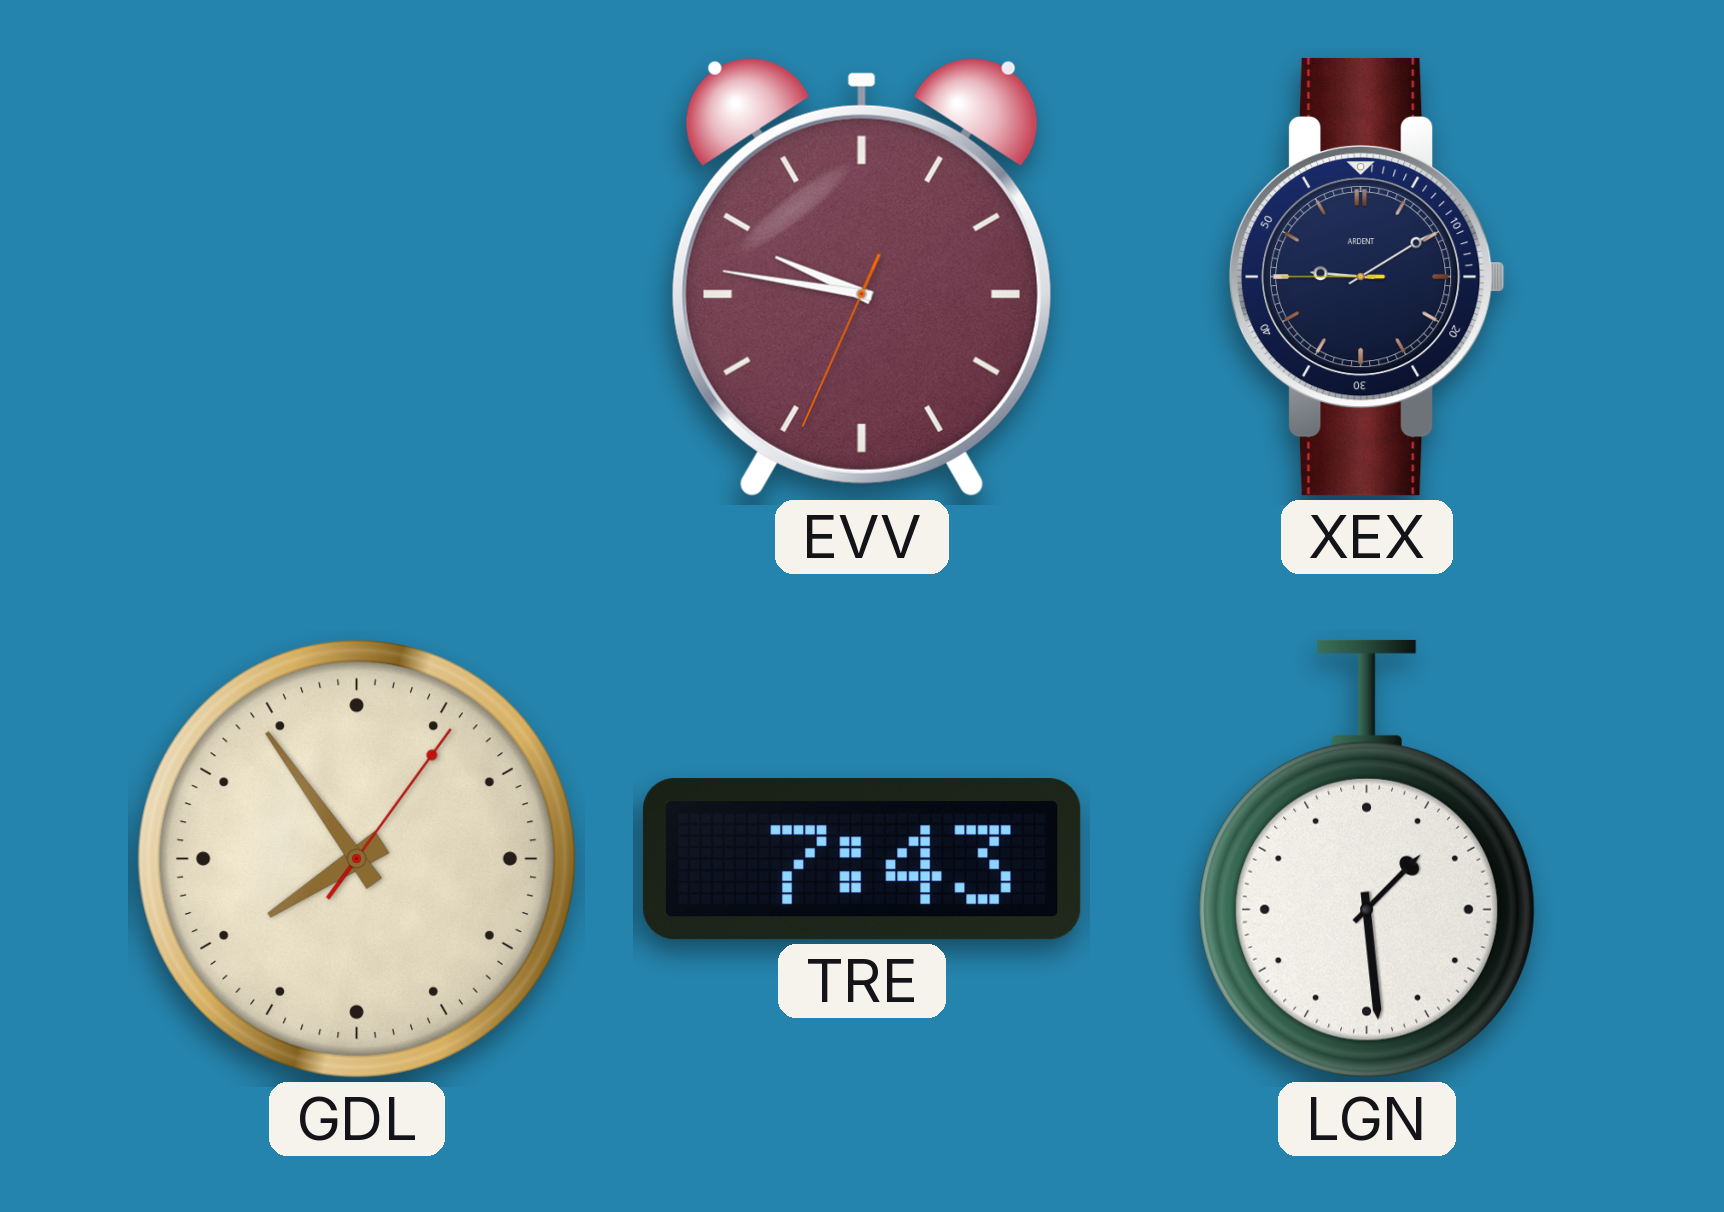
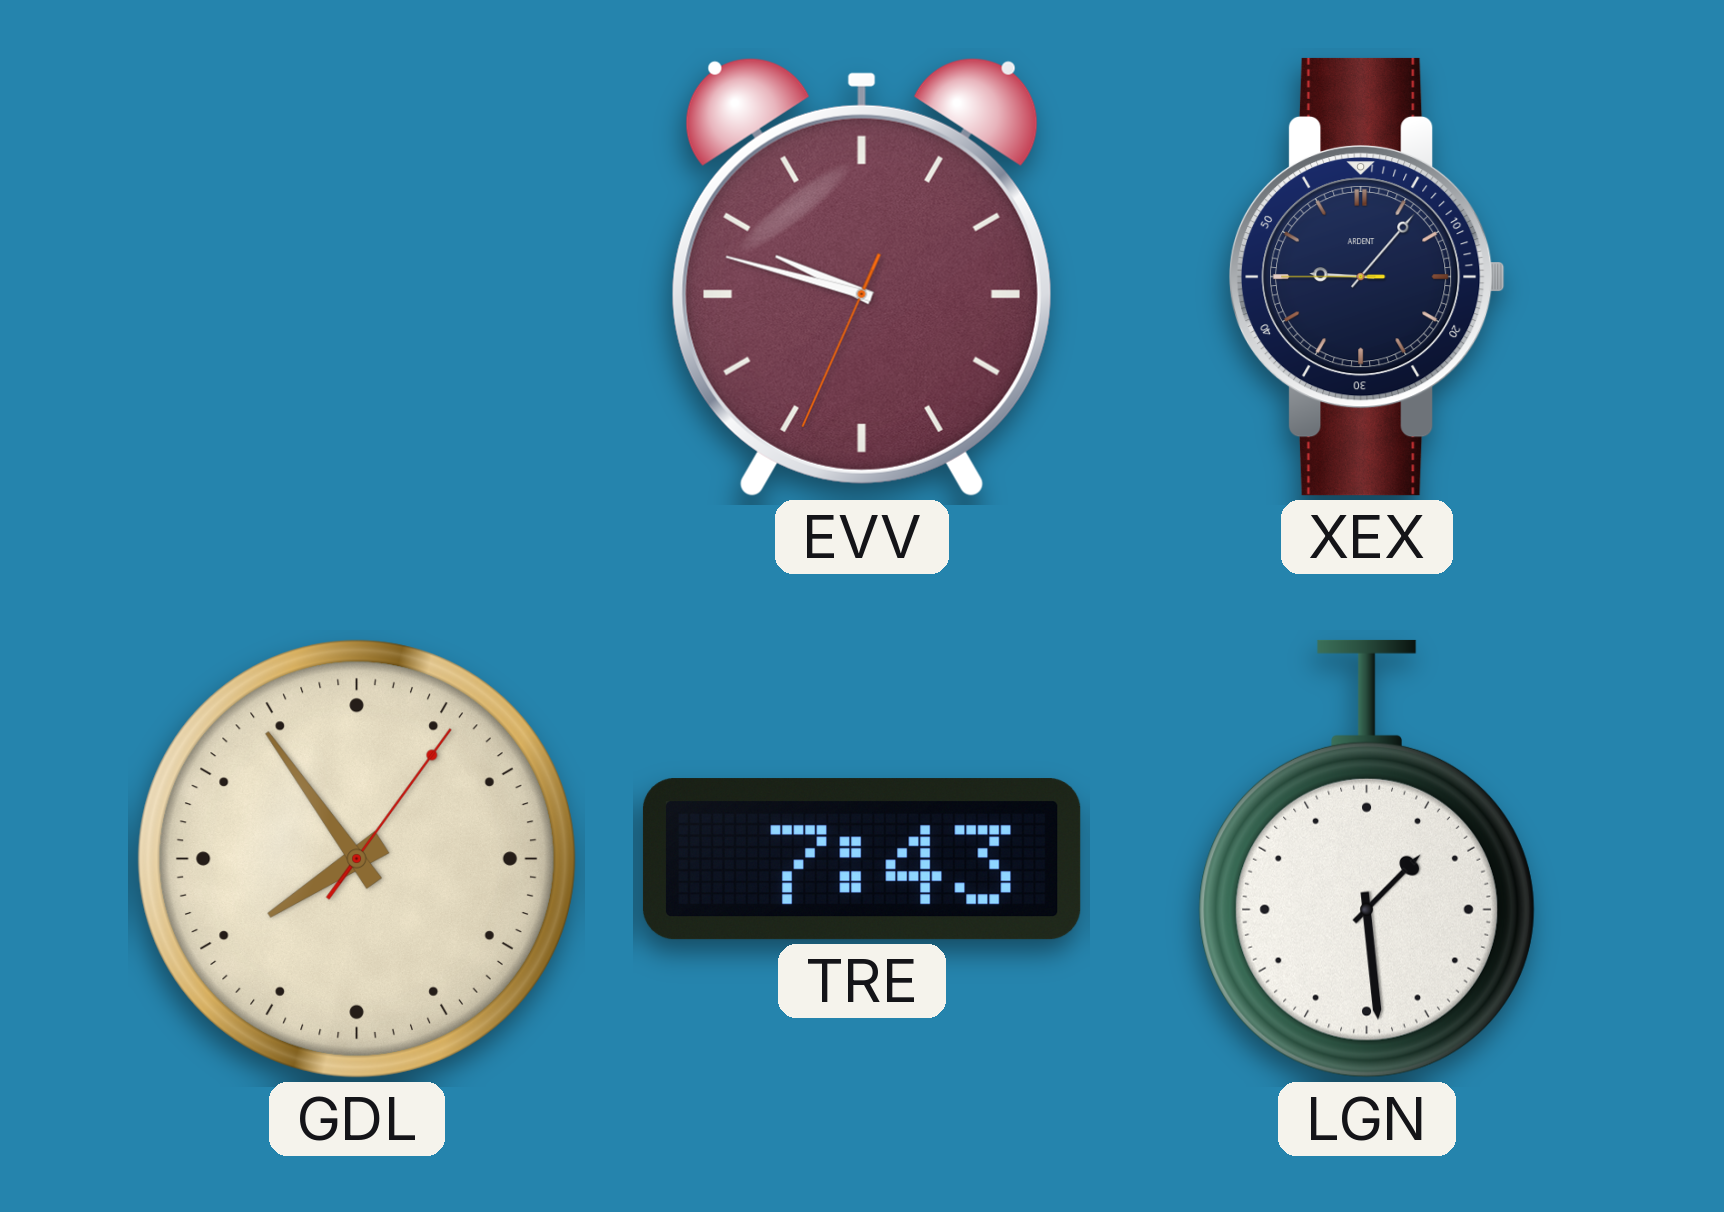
EVV: 9:46 -> 9:47
XEX: 9:09 -> 9:06
